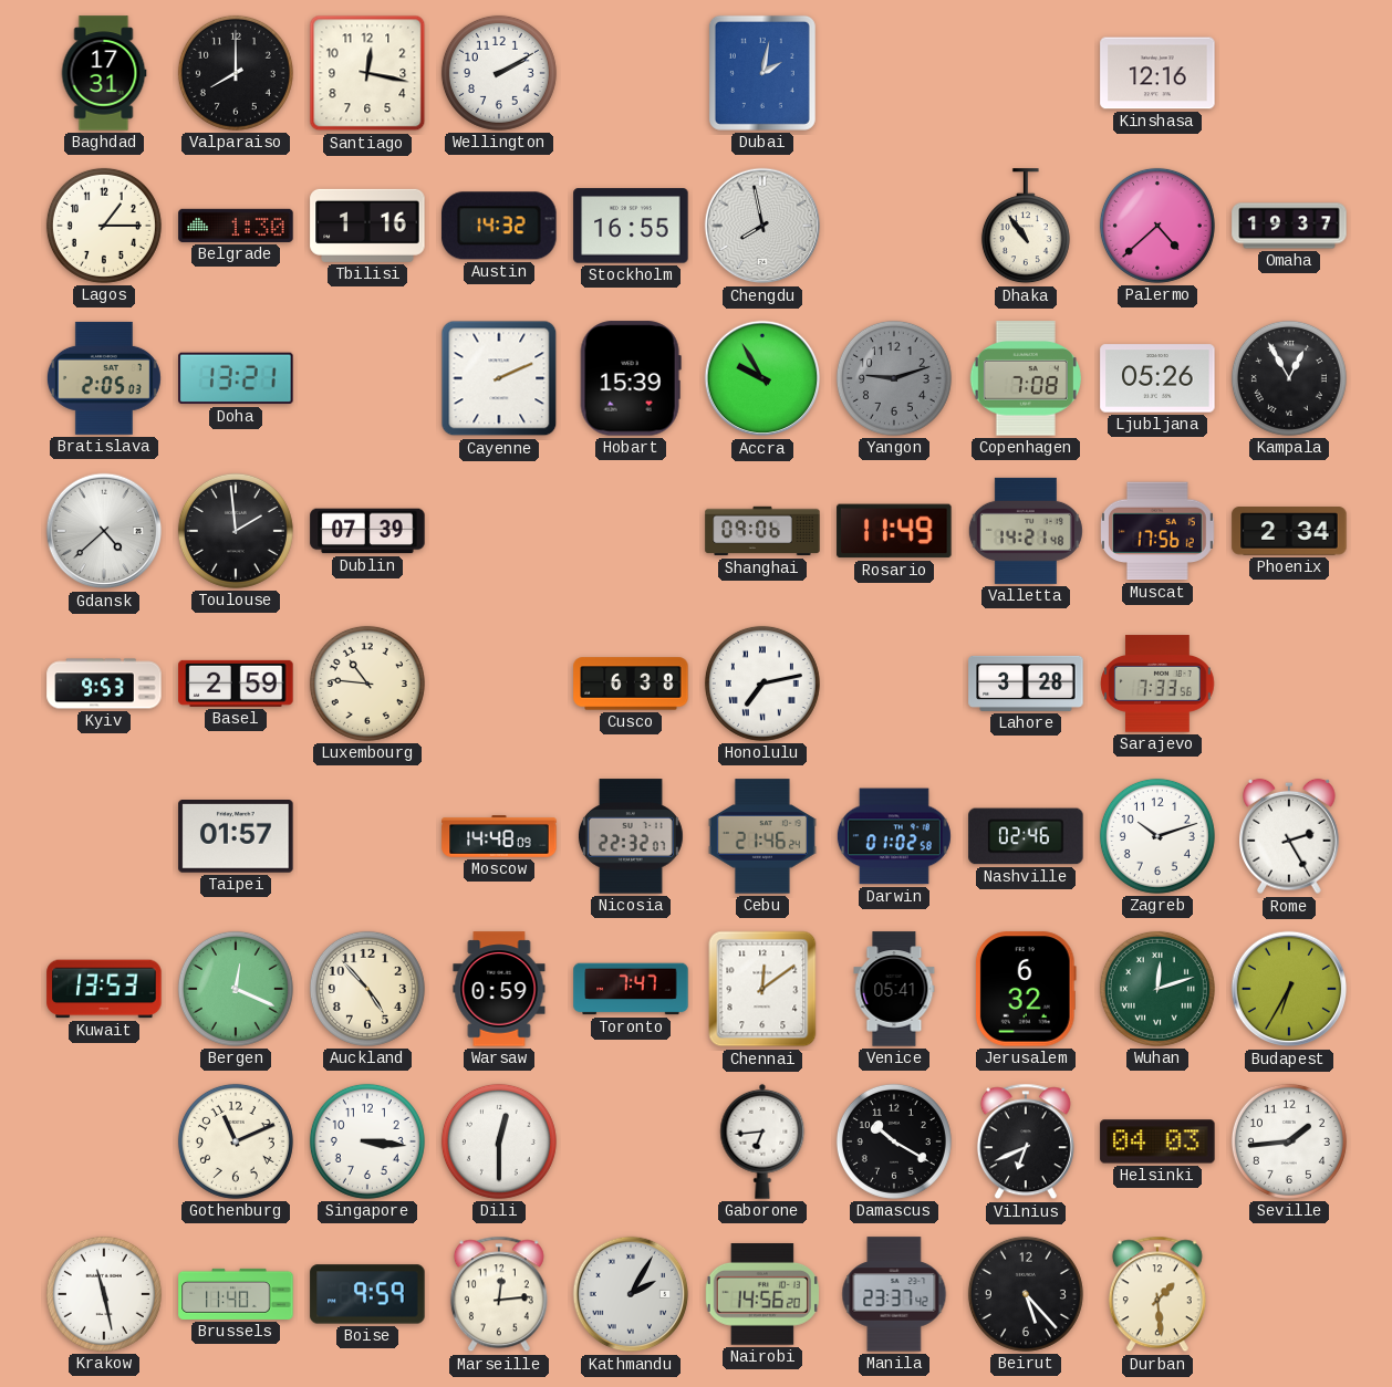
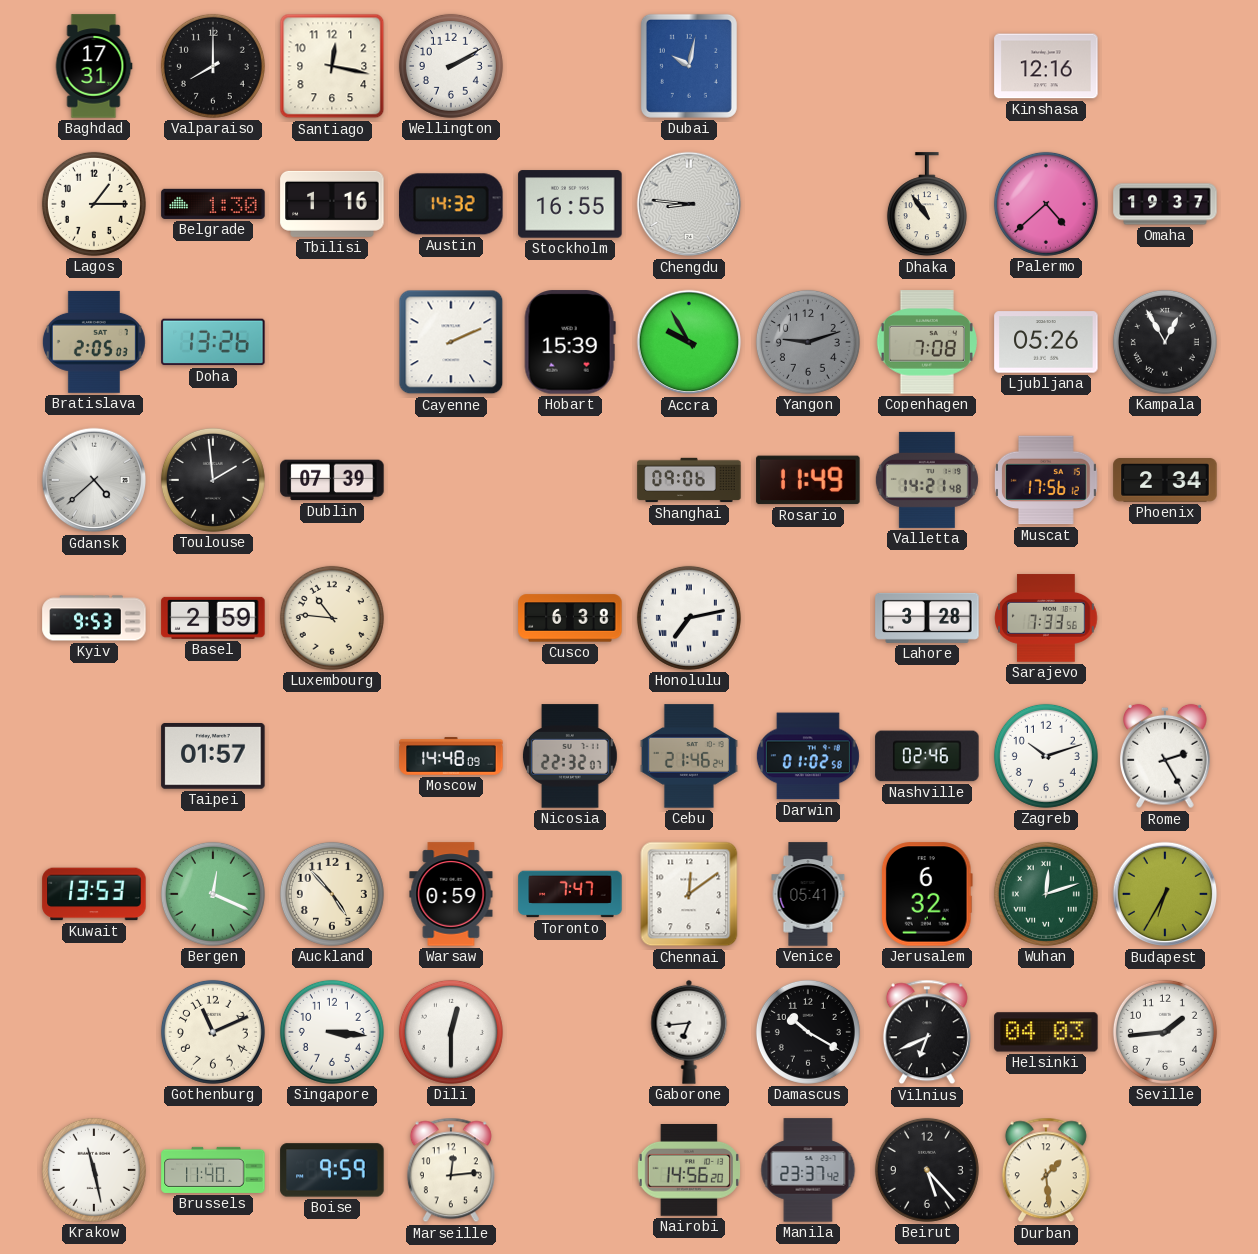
Dubai: 2:02 -> 10:02
Chengdu: 7:58 -> 8:46
Doha: 13:21 -> 13:26
Kathmandu: 2:05 -> none
